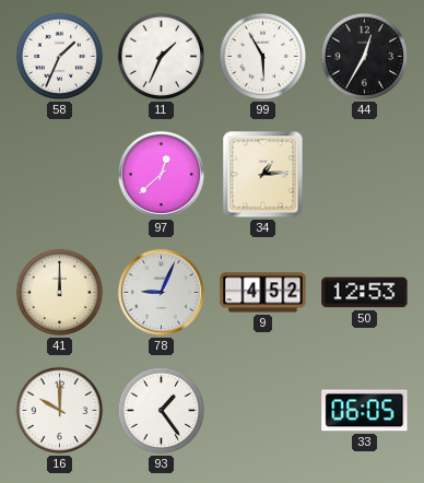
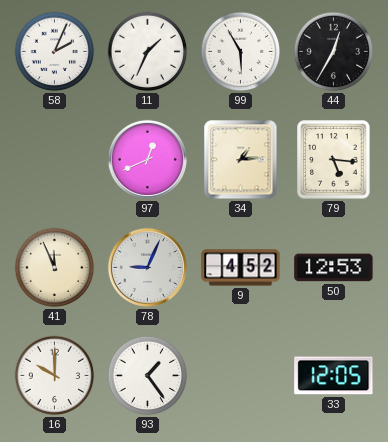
58: 1:34 -> 2:04
97: 12:38 -> 12:41
79: none -> 5:16
41: 12:00 -> 11:56
33: 06:05 -> 12:05
